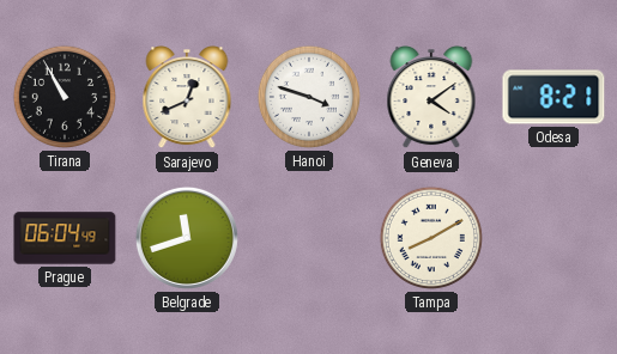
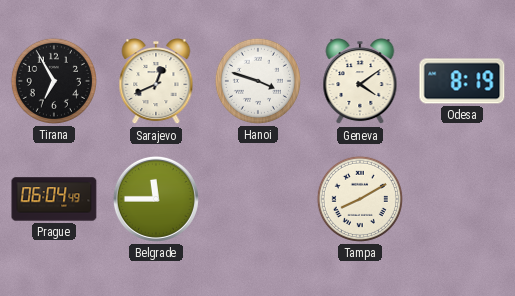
Tirana: 10:55 -> 6:55
Odesa: 8:21 -> 8:19
Belgrade: 11:42 -> 11:45
